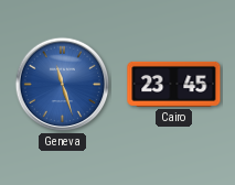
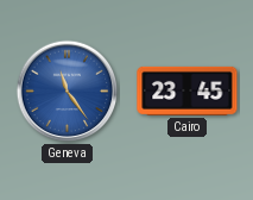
Geneva: 11:27 -> 11:24
